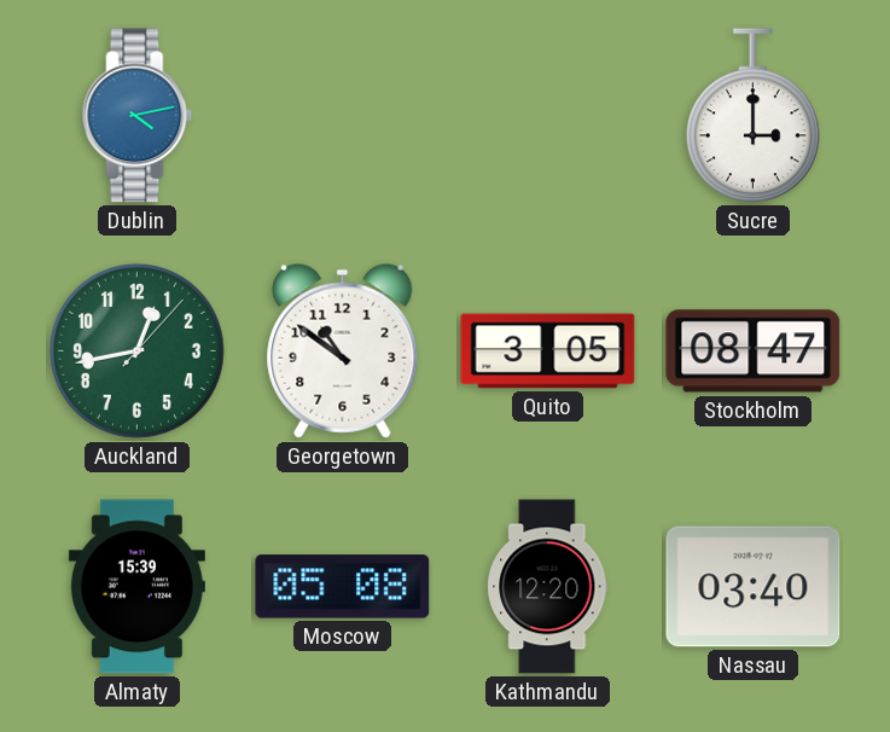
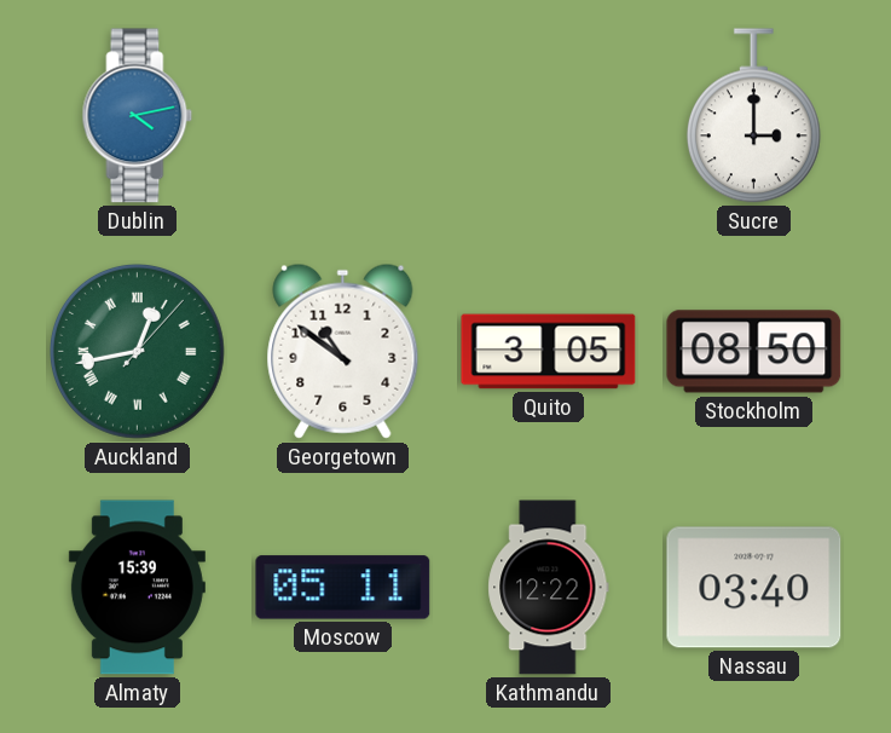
Auckland numerals: Arabic -> Roman
Stockholm: 08:47 -> 08:50
Moscow: 05:08 -> 05:11
Kathmandu: 12:20 -> 12:22
